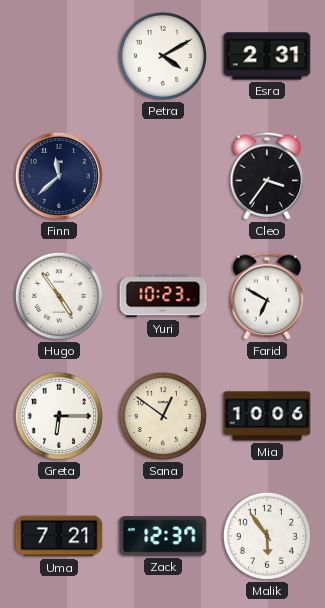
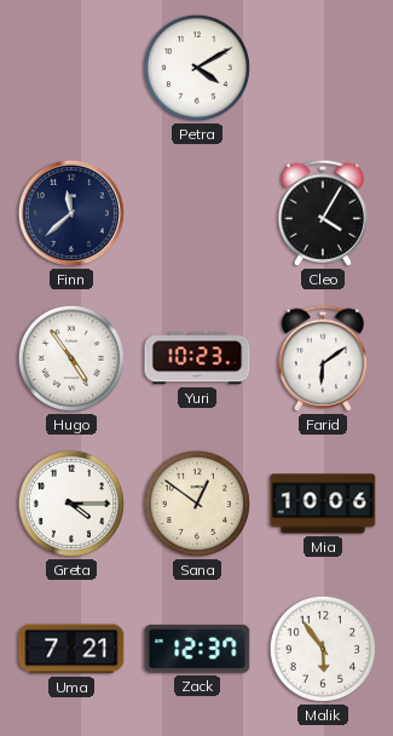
Esra: 2:31 -> none
Cleo: 3:36 -> 4:05
Farid: 6:50 -> 6:09
Greta: 6:15 -> 4:15
